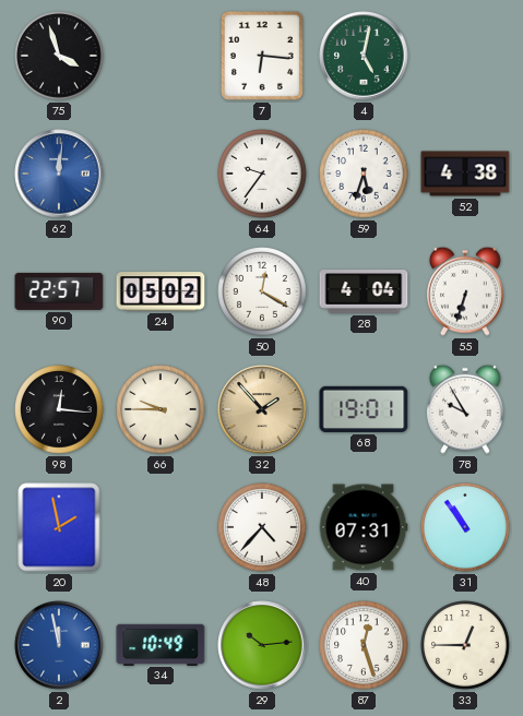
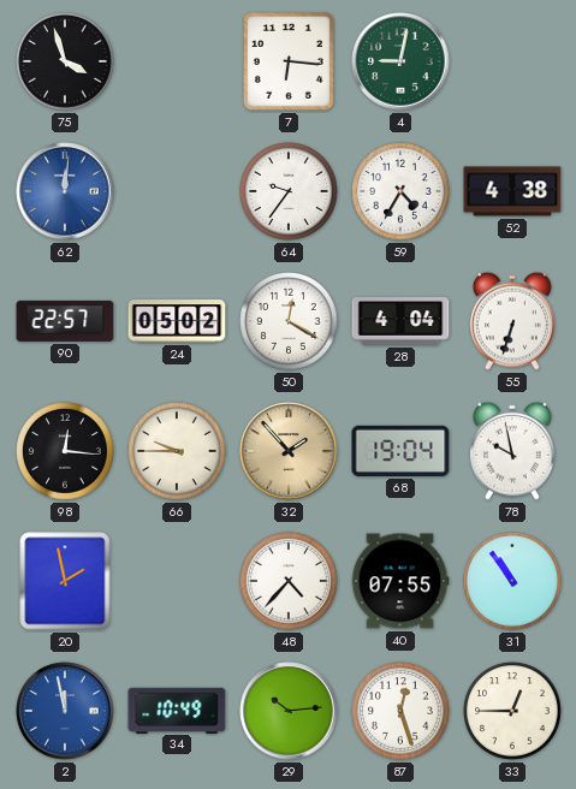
4: 5:02 -> 9:02
59: 5:33 -> 4:35
68: 19:01 -> 19:04
78: 9:55 -> 9:58
40: 07:31 -> 07:55
